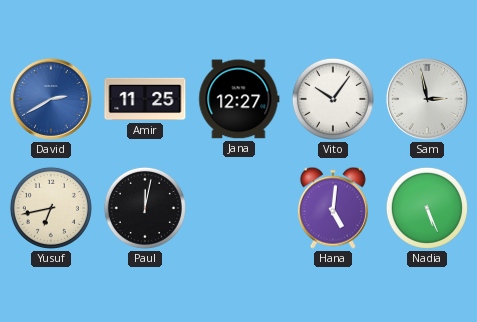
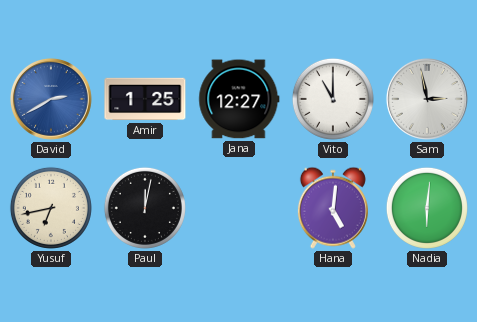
Amir: 11:25 -> 1:25
Vito: 10:06 -> 11:00
Nadia: 5:26 -> 6:01
